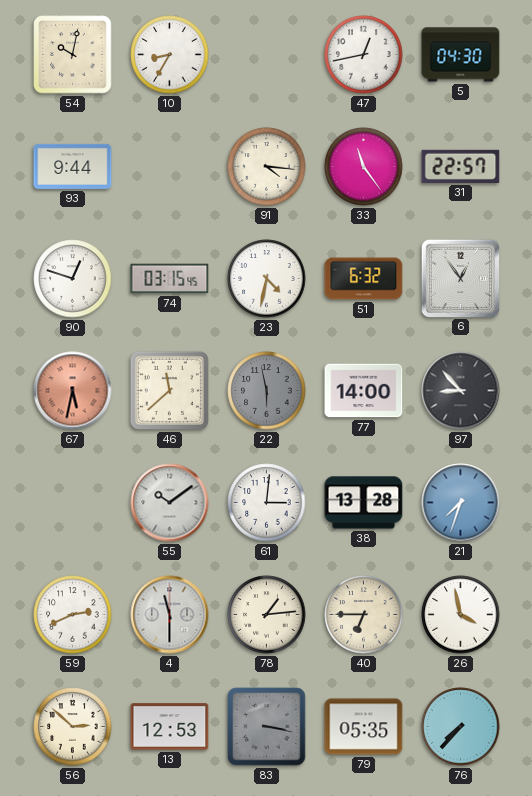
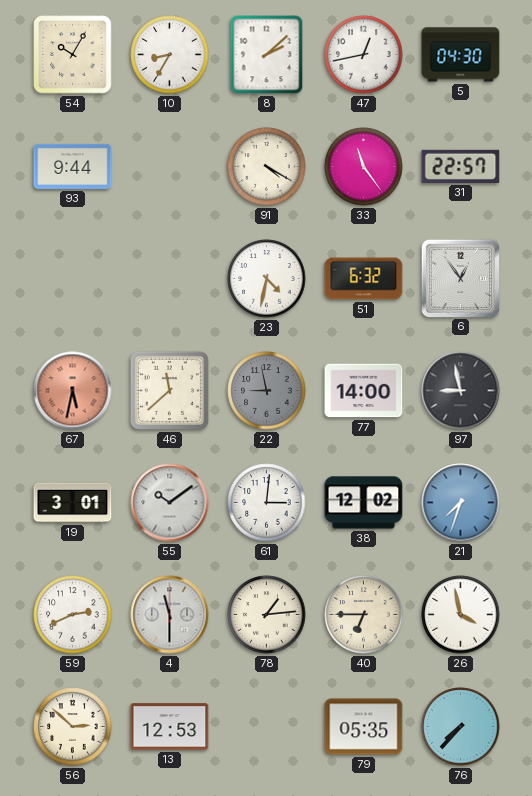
54: 10:02 -> 10:05
8: none -> 2:08
91: 4:16 -> 4:20
90: 12:48 -> none
74: 03:15 -> none
22: 5:58 -> 8:58
97: 8:53 -> 8:58
19: none -> 3:01
38: 13:28 -> 12:02
83: 3:17 -> none
